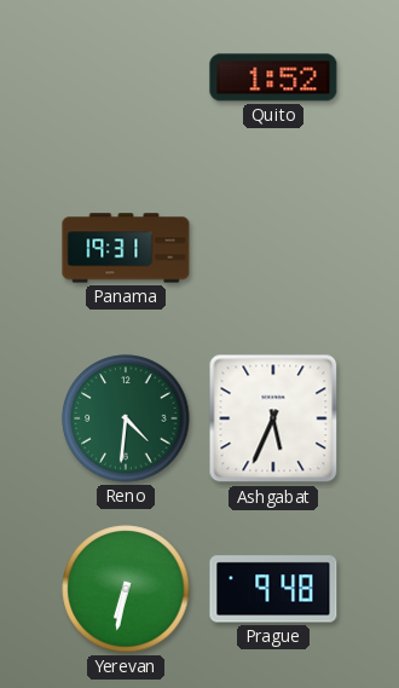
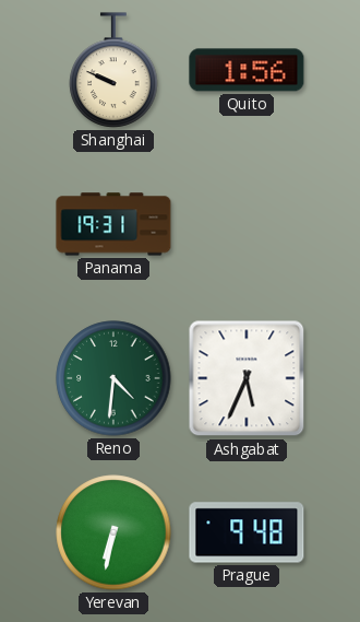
Shanghai: none -> 9:49
Quito: 1:52 -> 1:56
